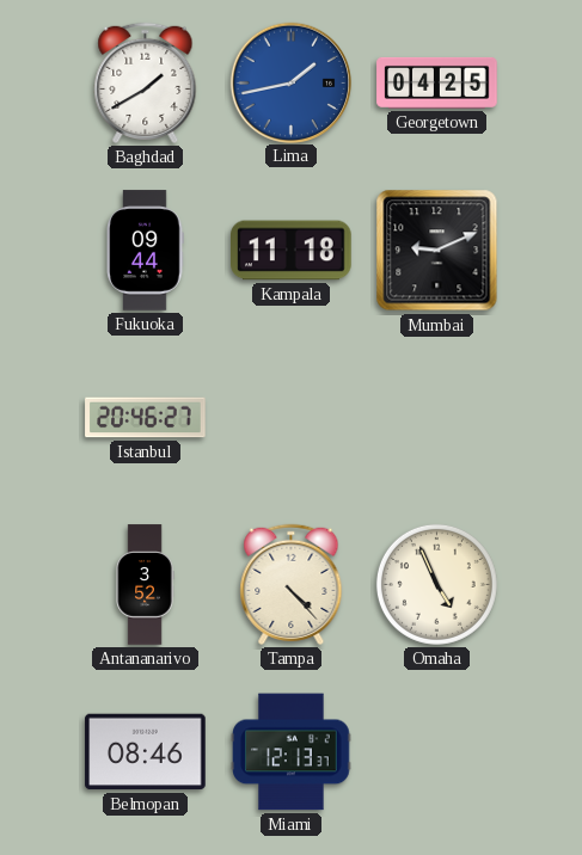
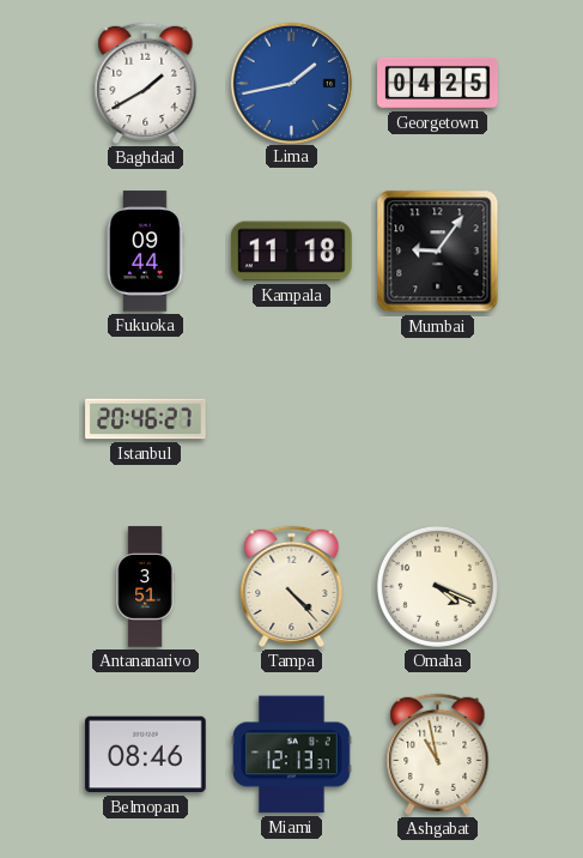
Mumbai: 9:11 -> 9:06
Antananarivo: 3:52 -> 3:51
Omaha: 4:56 -> 4:19
Ashgabat: none -> 10:58
